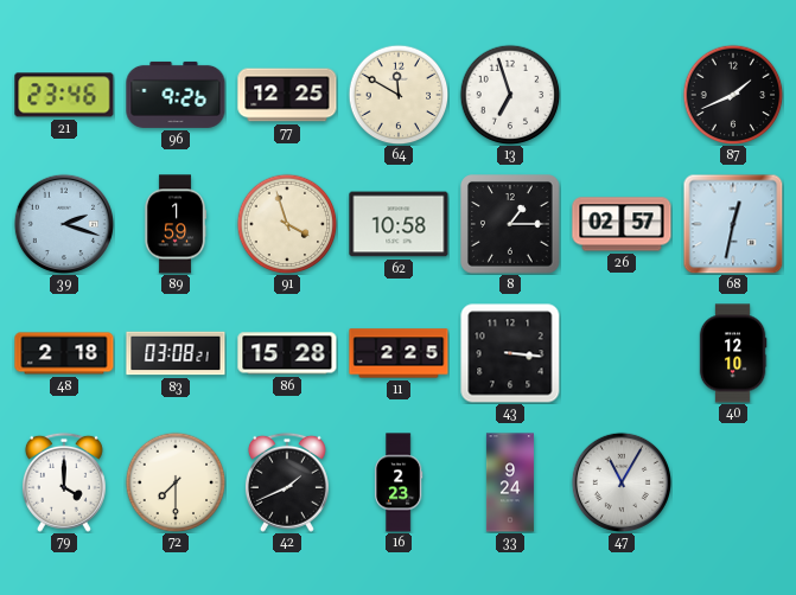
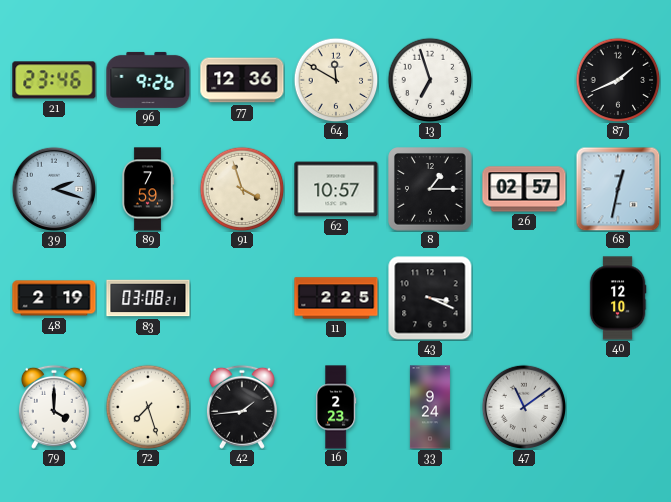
77: 12:25 -> 12:36
89: 1:59 -> 7:59
62: 10:58 -> 10:57
48: 2:18 -> 2:19
86: 15:28 -> none
43: 3:16 -> 3:19
72: 7:30 -> 7:27
42: 1:41 -> 1:44
47: 11:05 -> 11:09
